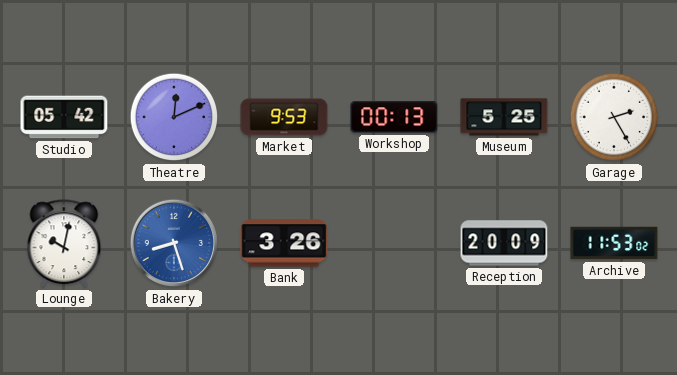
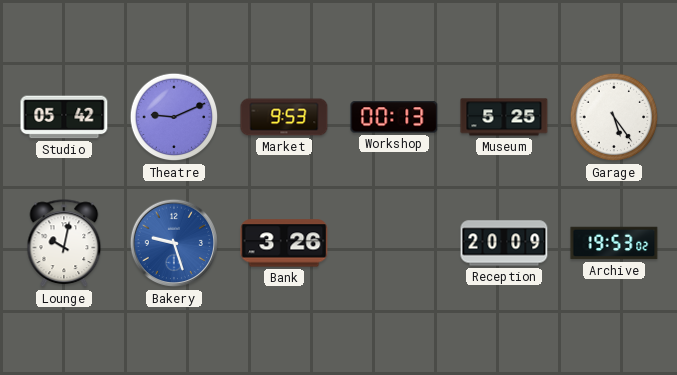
Theatre: 12:11 -> 9:11
Garage: 2:25 -> 5:24
Bakery: 8:27 -> 9:27
Archive: 11:53 -> 19:53
